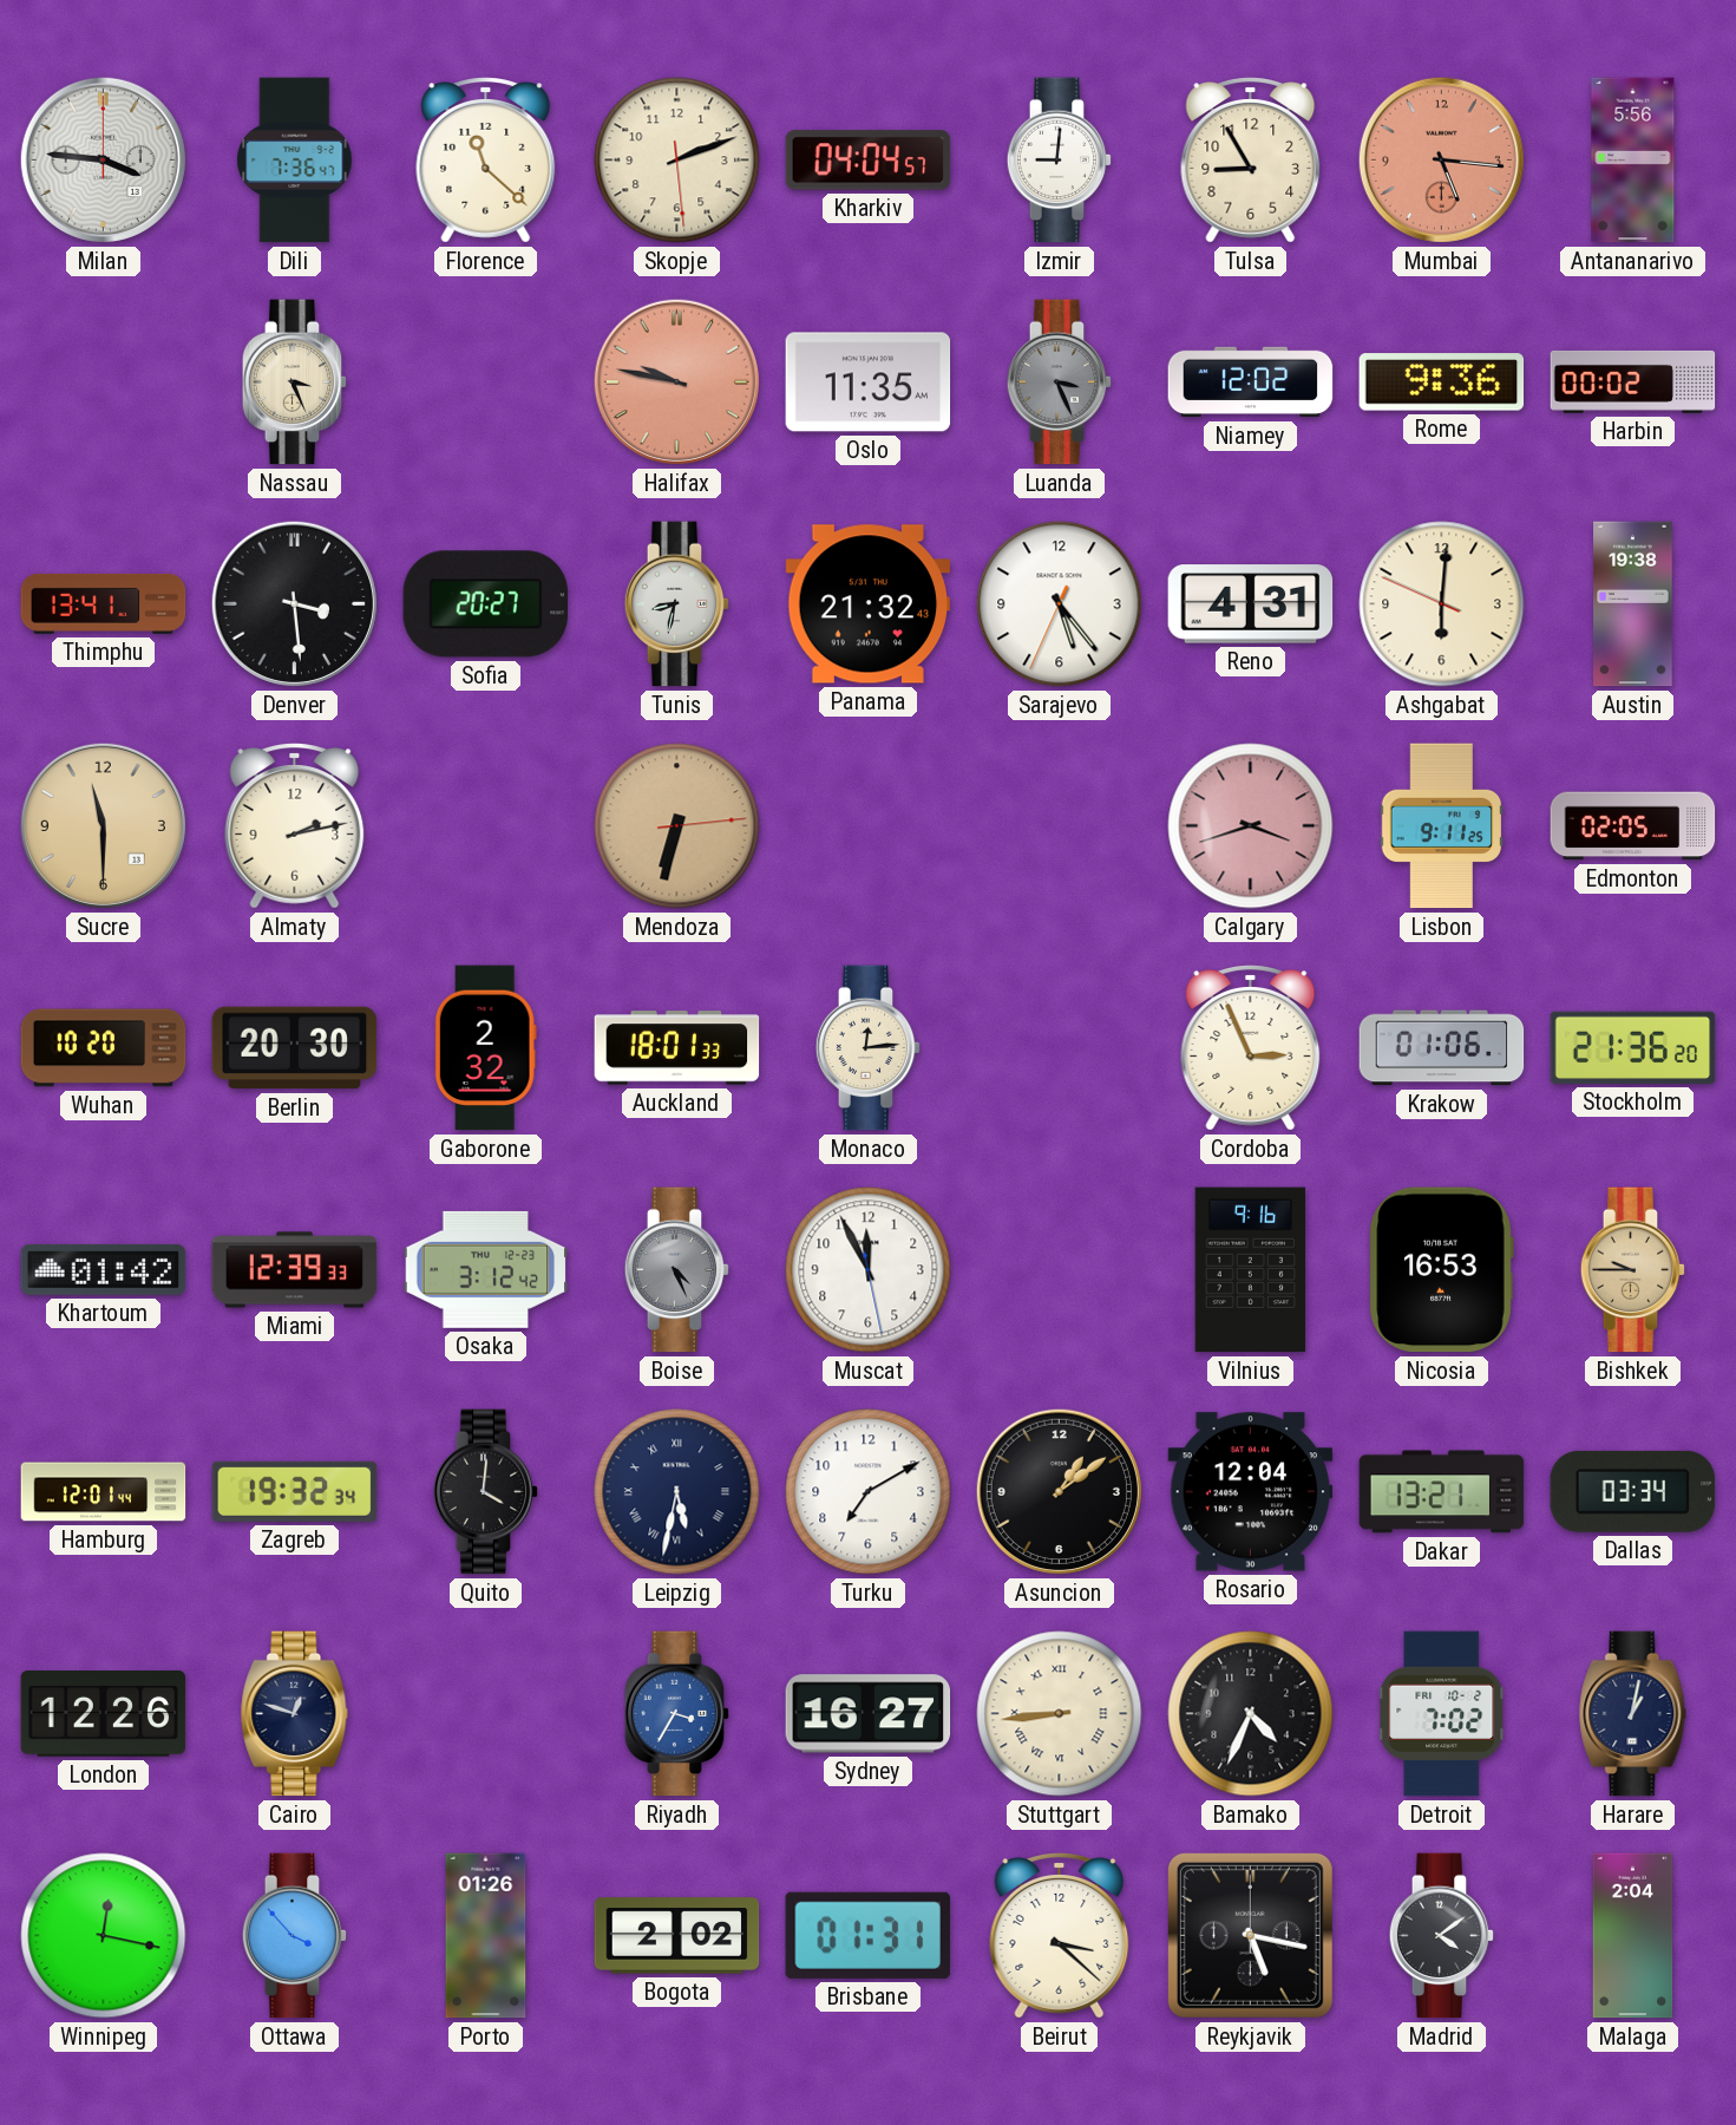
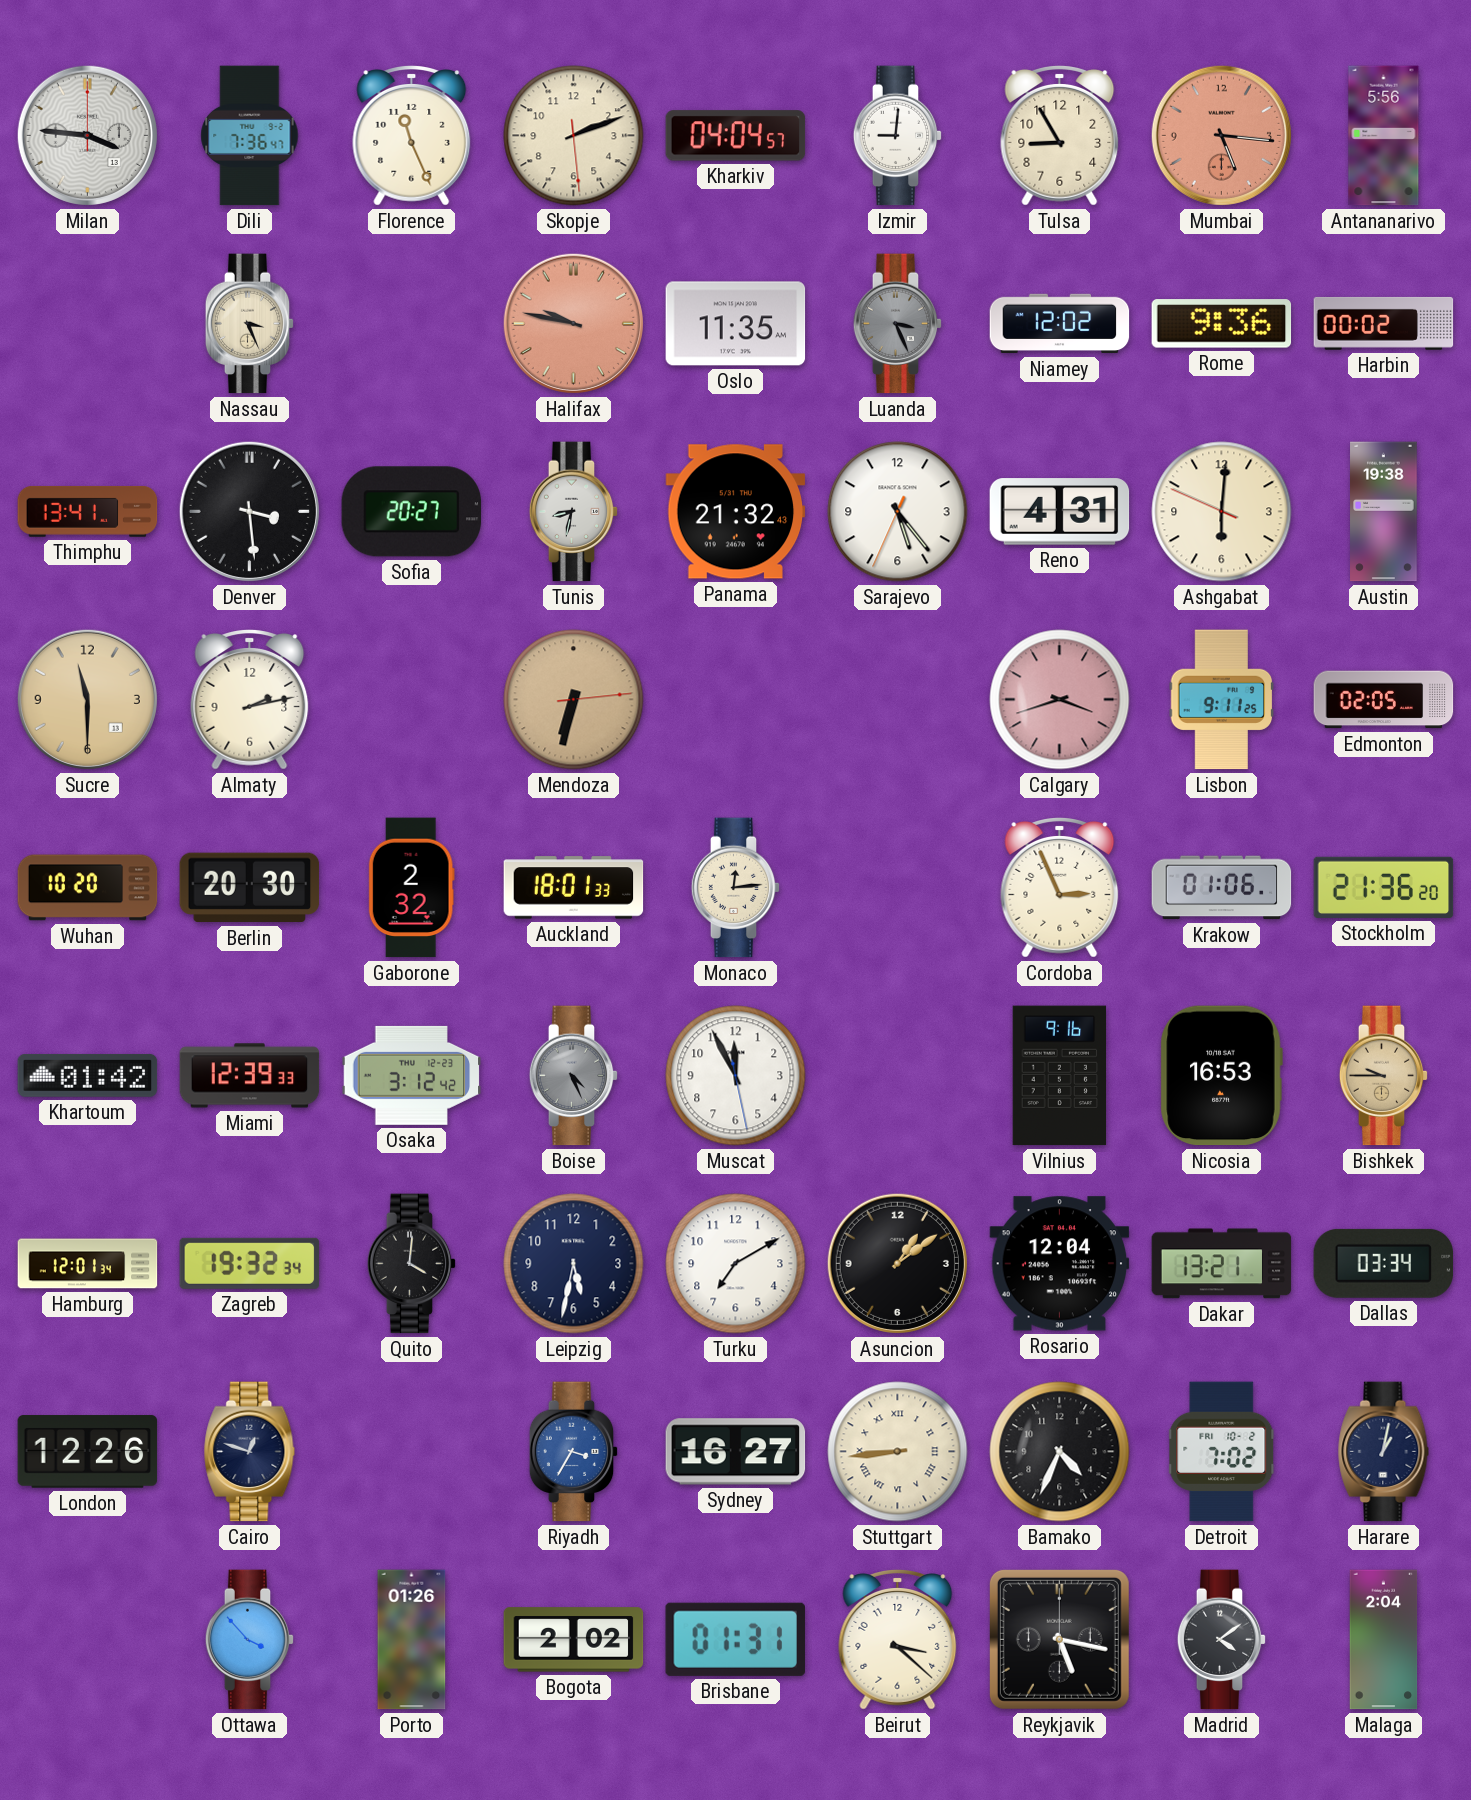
Florence: 11:22 -> 11:26
Hamburg: 12:01:44 -> 12:01:34
Leipzig numerals: Roman -> Arabic
Winnipeg: 12:17 -> none
